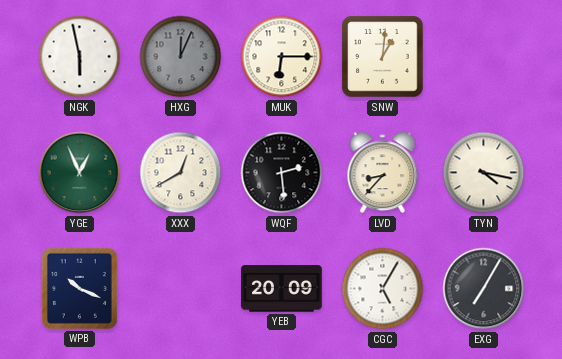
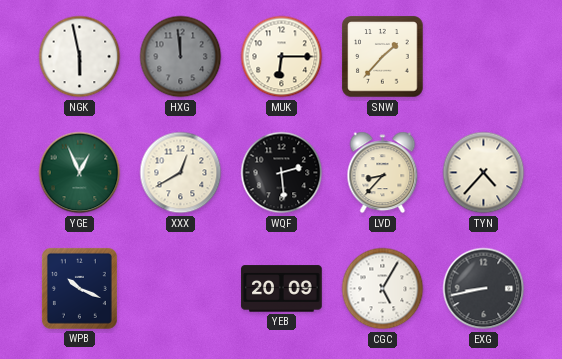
HXG: 12:04 -> 11:59
SNW: 1:01 -> 1:37
TYN: 4:17 -> 4:37
EXG: 7:05 -> 8:43
